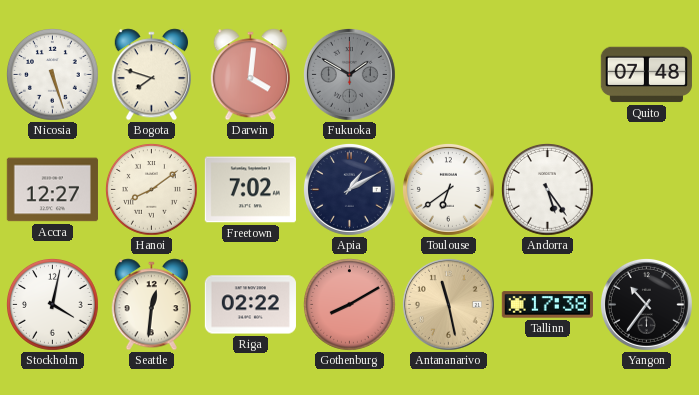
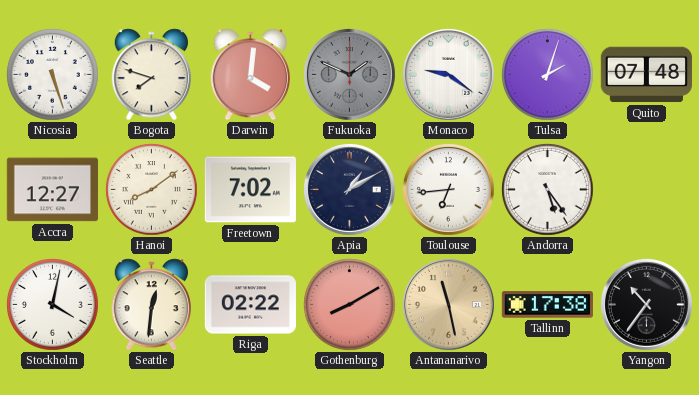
Fukuoka: 1:50 -> 1:49
Monaco: none -> 9:21
Tulsa: none -> 2:03
Toulouse: 6:39 -> 6:44
